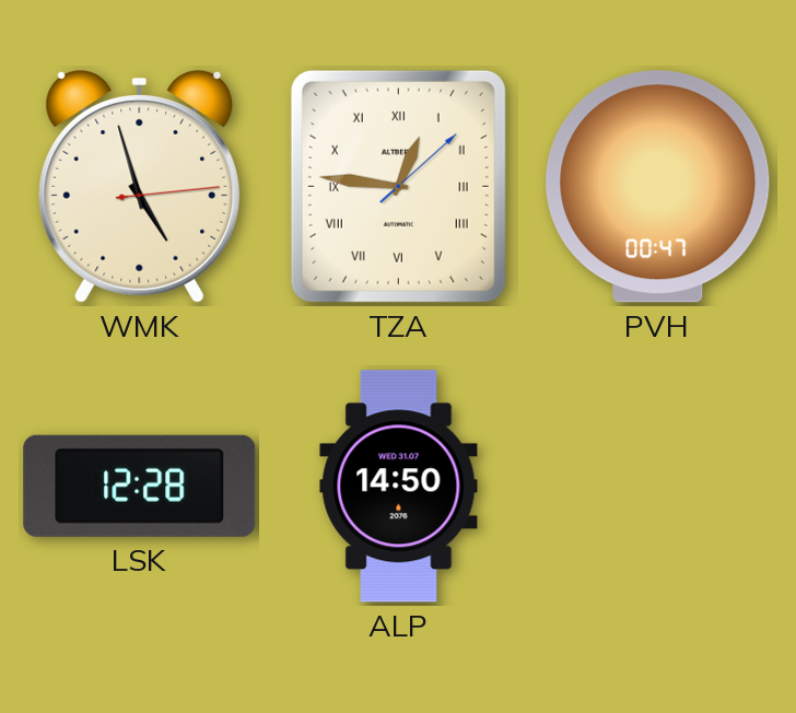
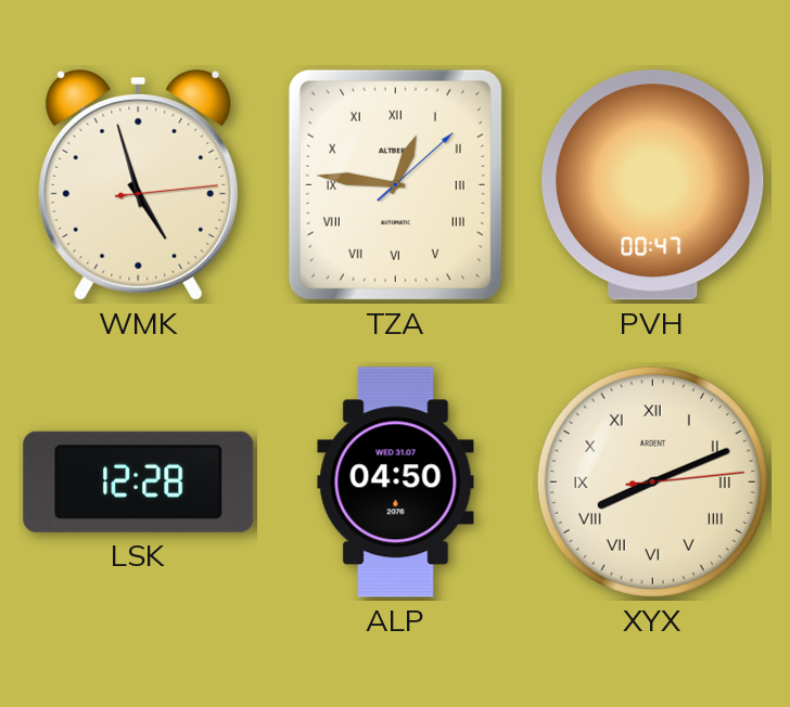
ALP: 14:50 -> 04:50
XYX: none -> 8:11
